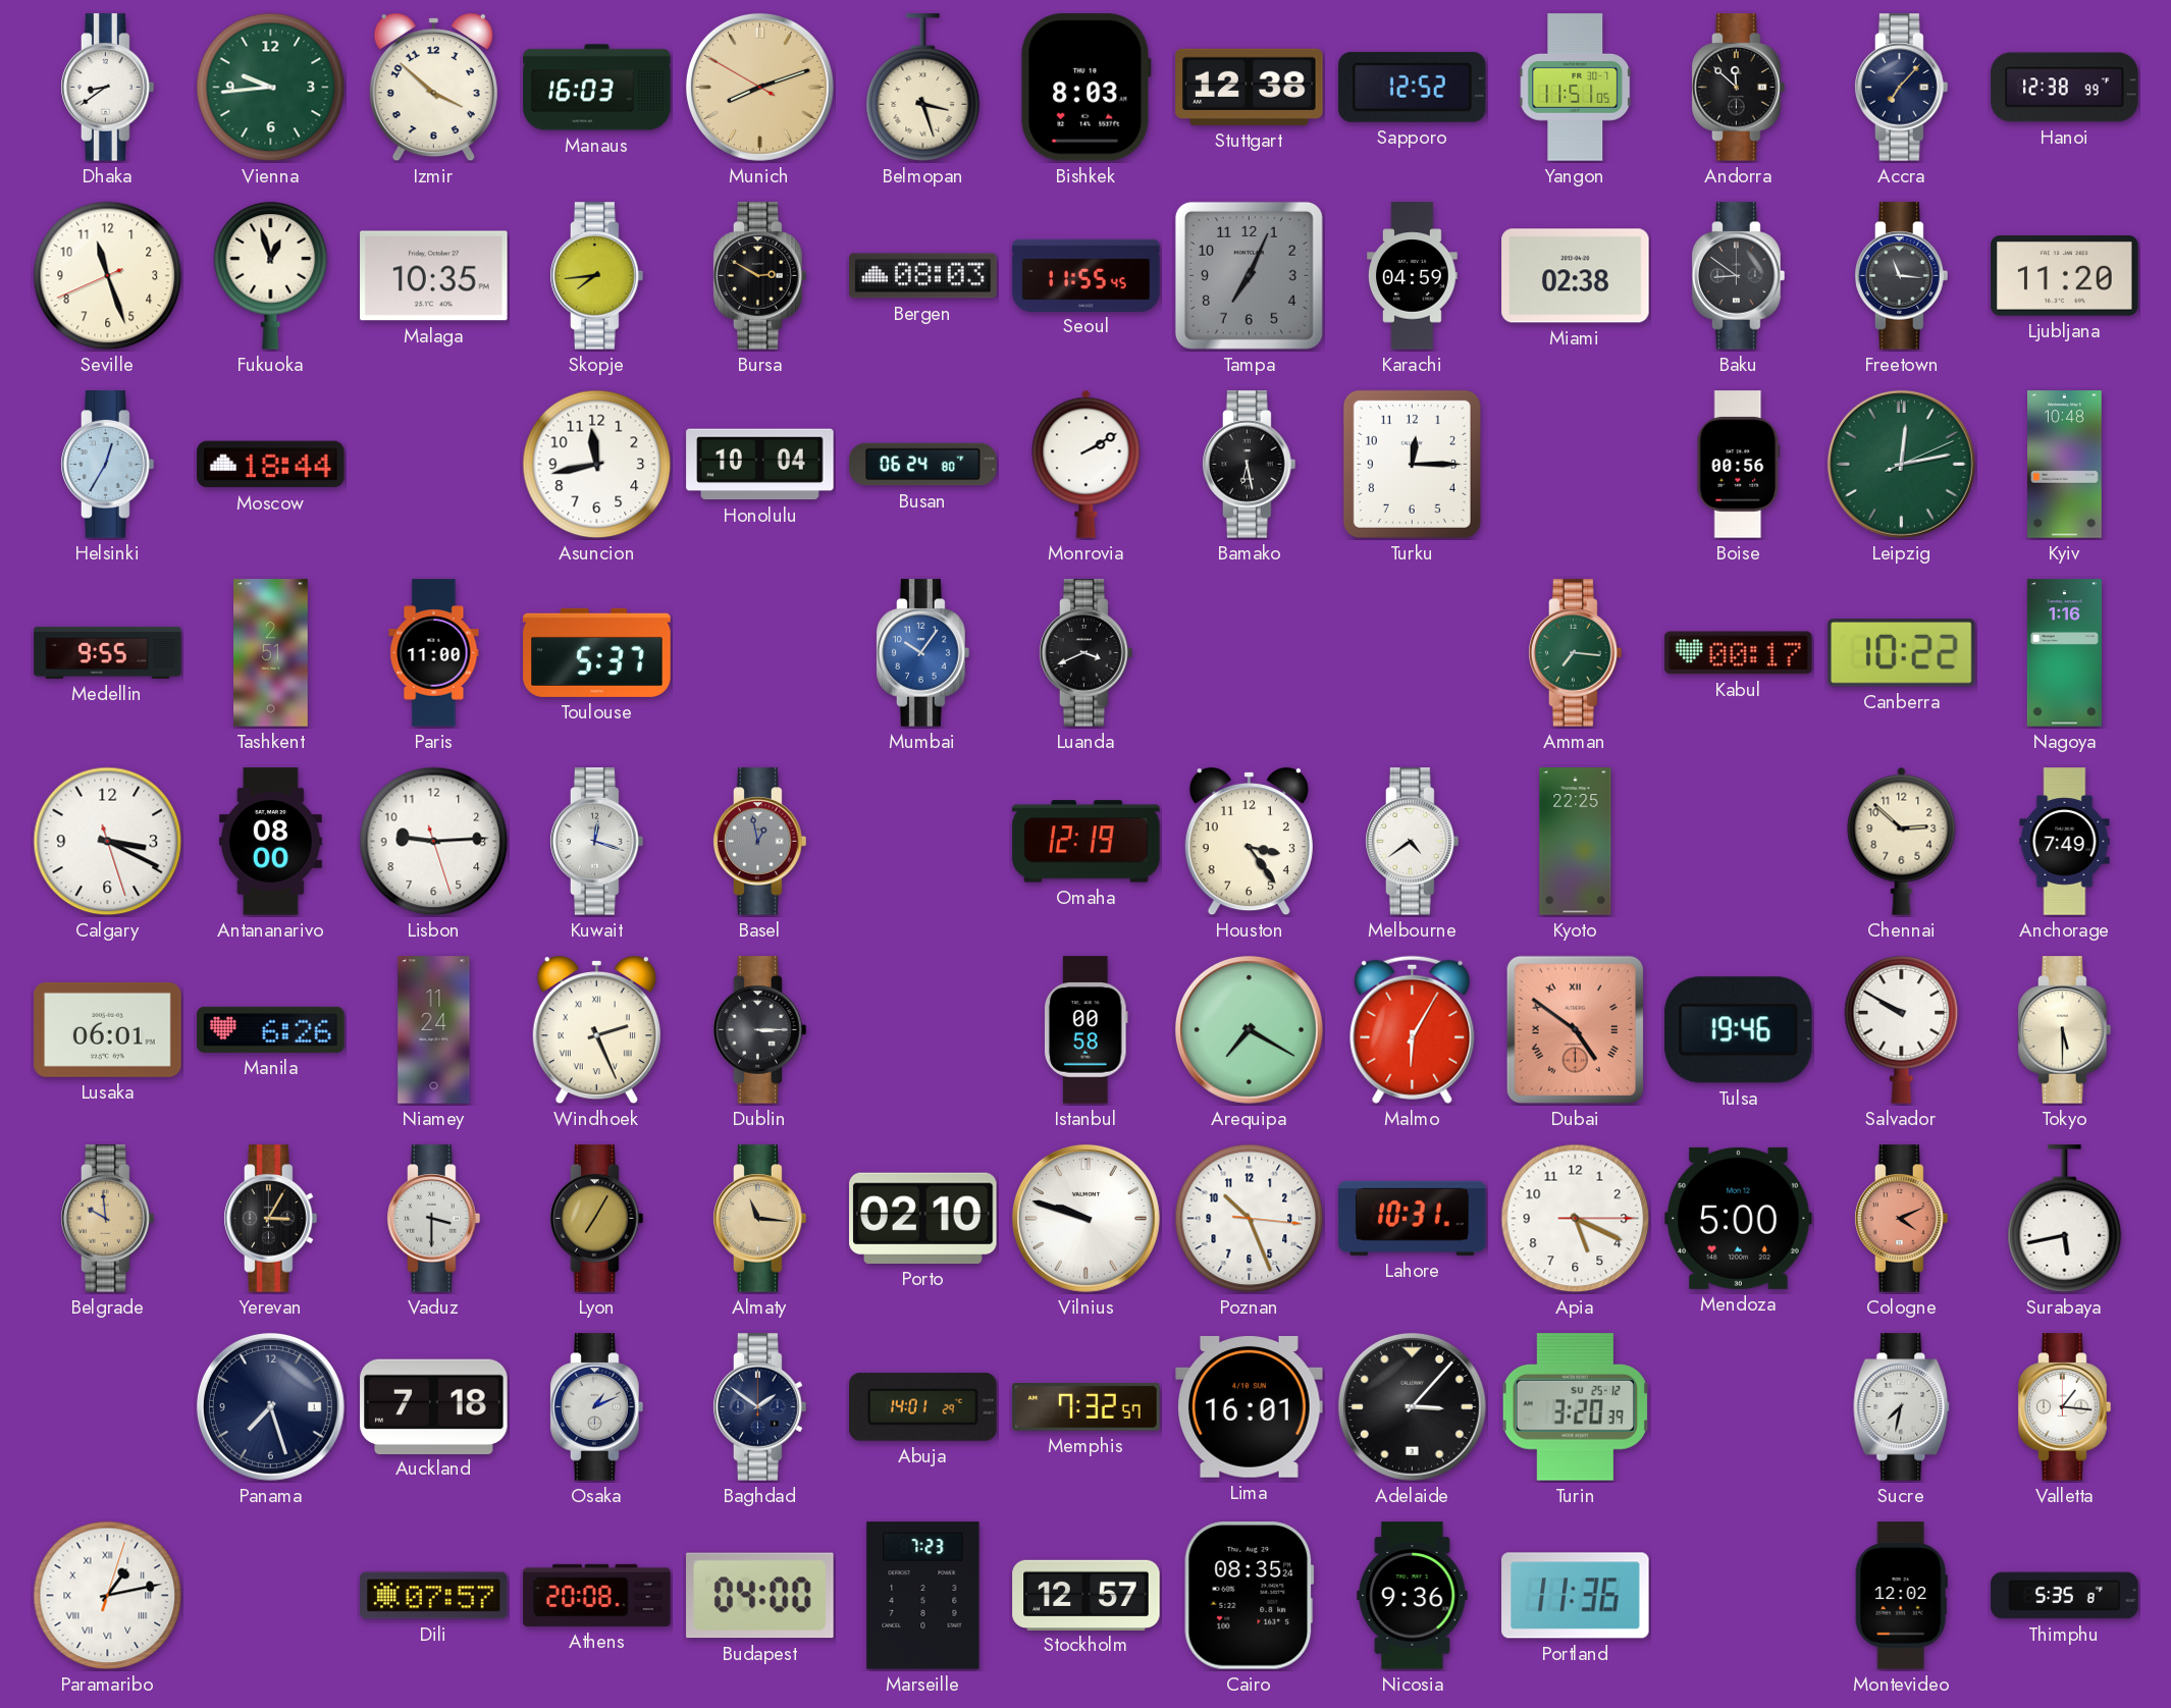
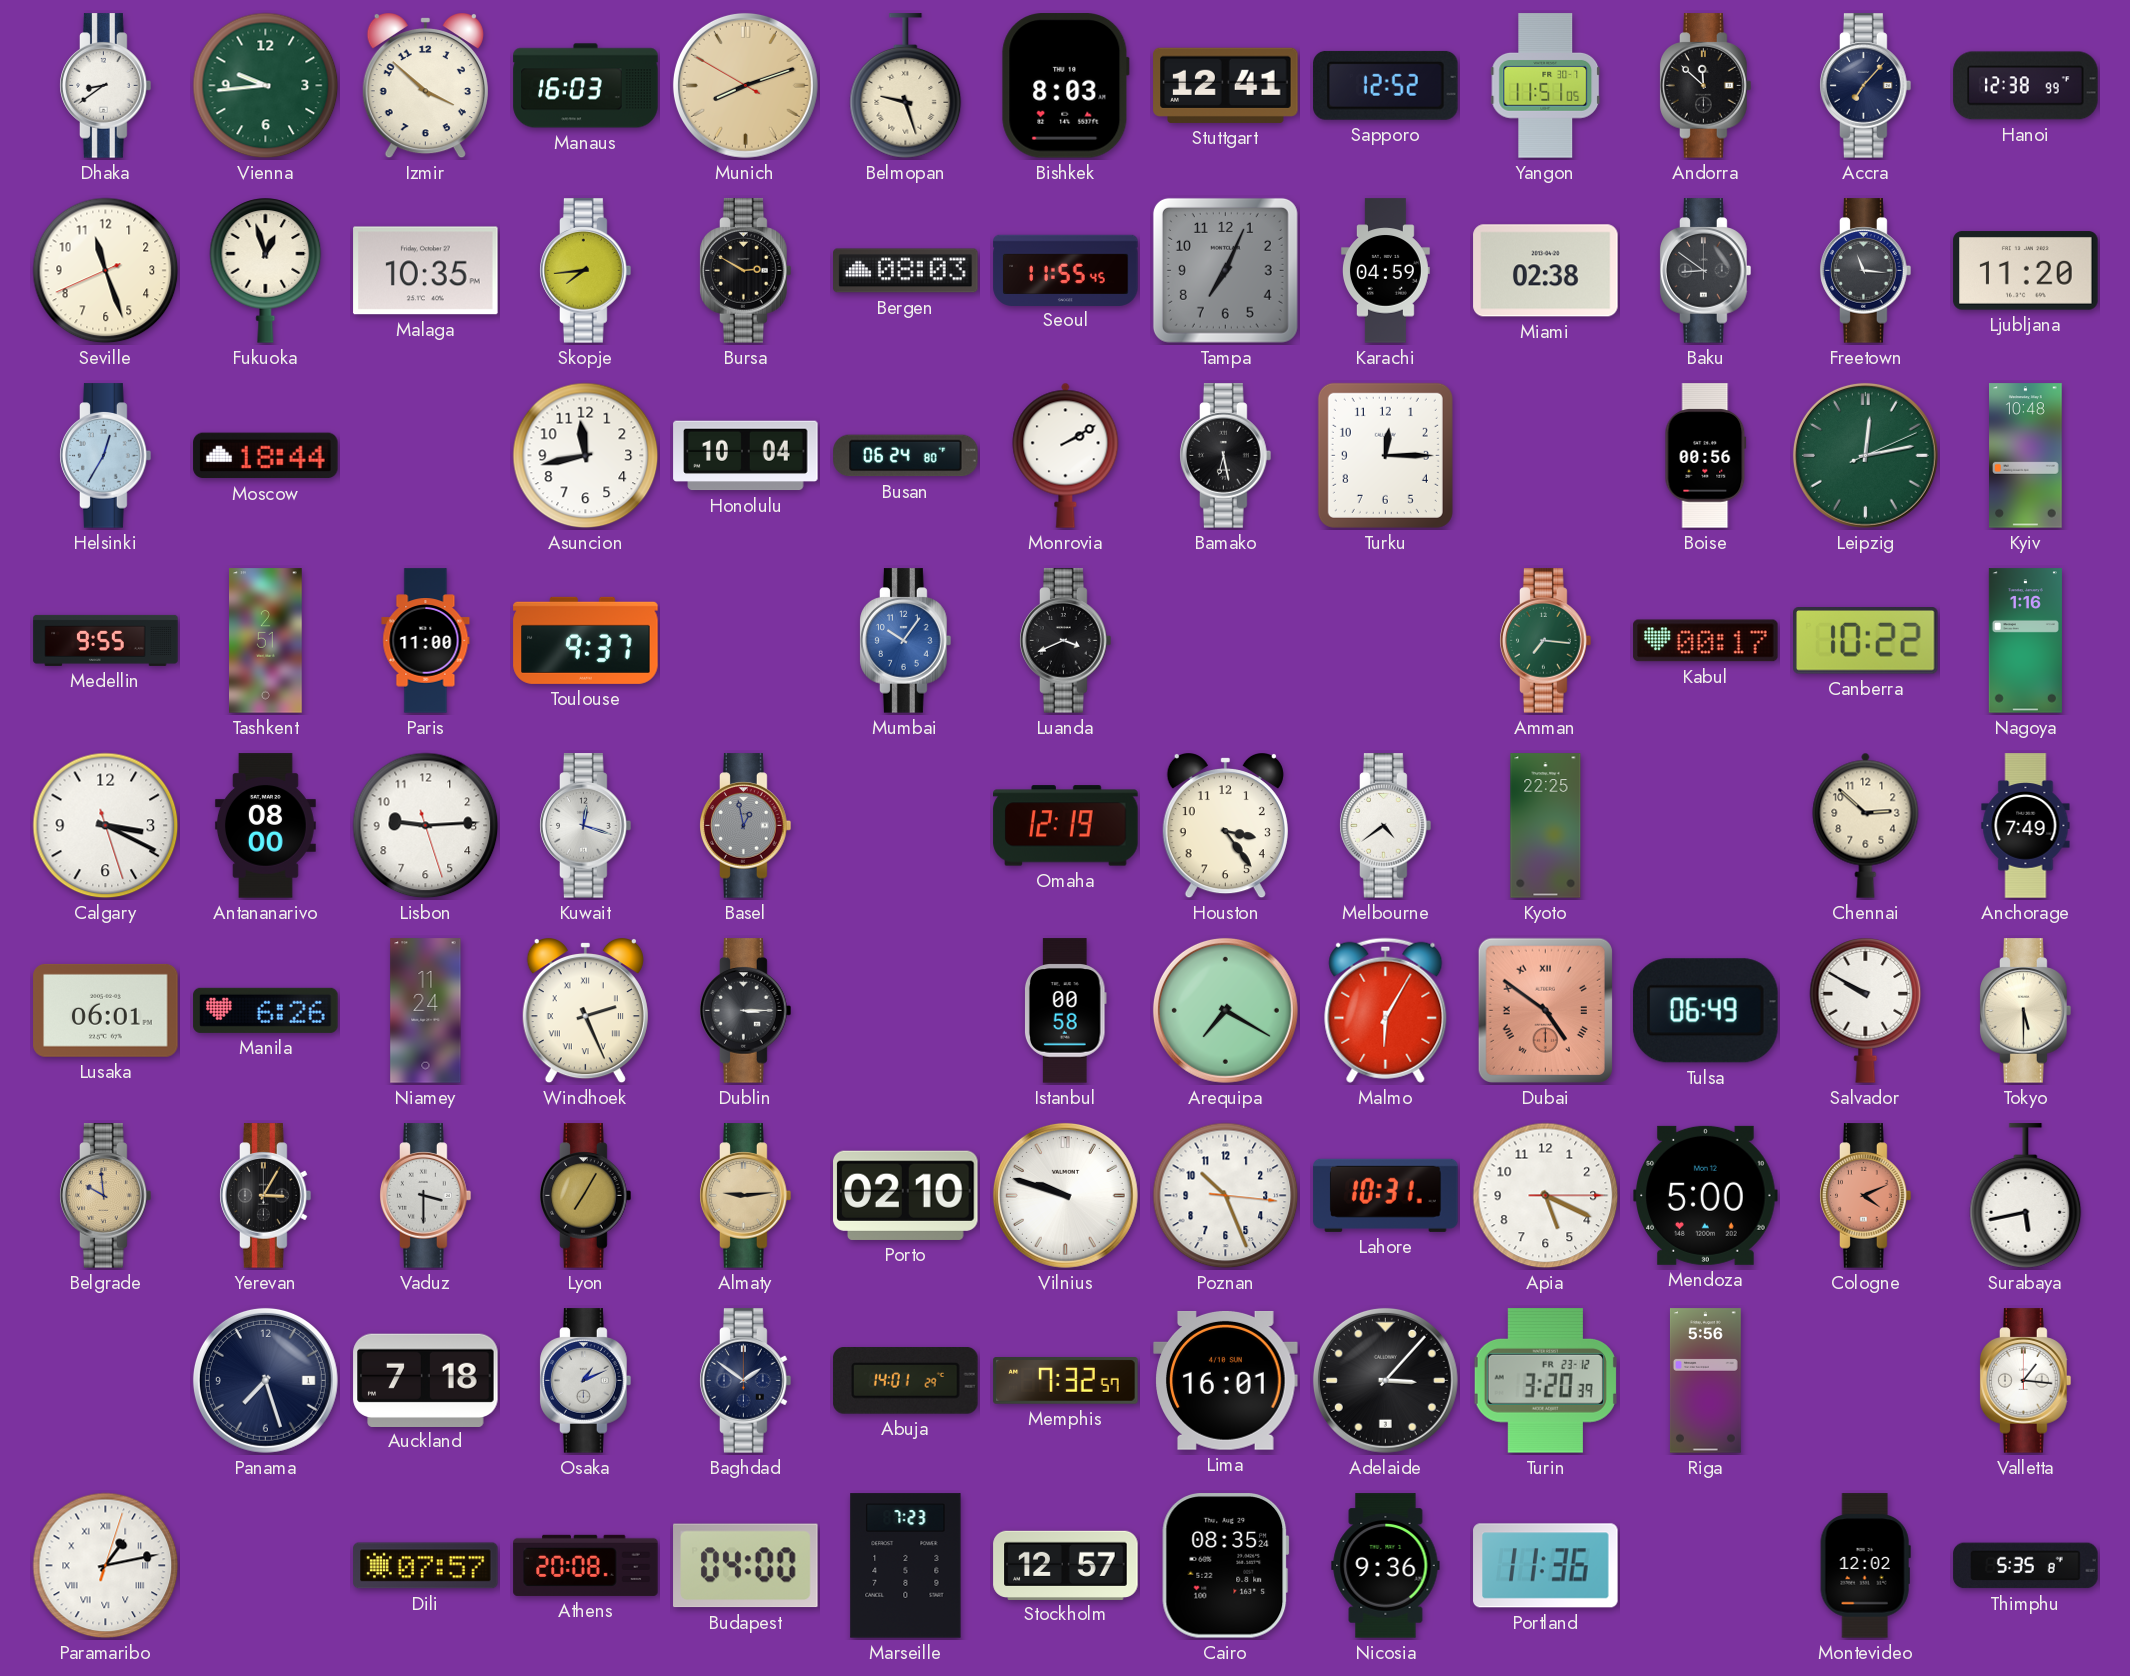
Belmopan: 3:27 -> 9:27
Stuttgart: 12:38 -> 12:41
Toulouse: 5:37 -> 9:37
Tulsa: 19:46 -> 06:49
Almaty: 11:16 -> 9:14
Turin date: SU 25-12 -> FR 23-12
Riga: none -> 5:56
Sucre: 7:32 -> none
